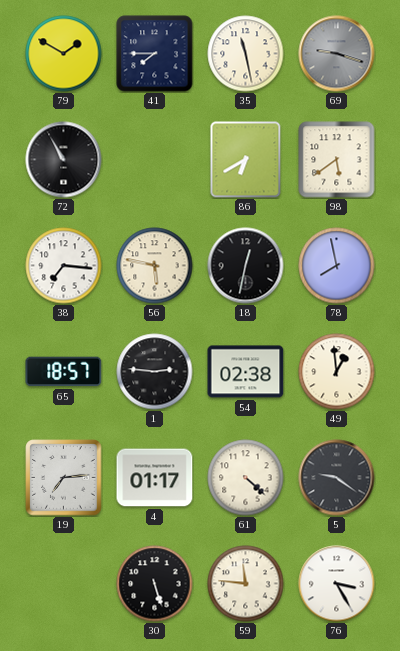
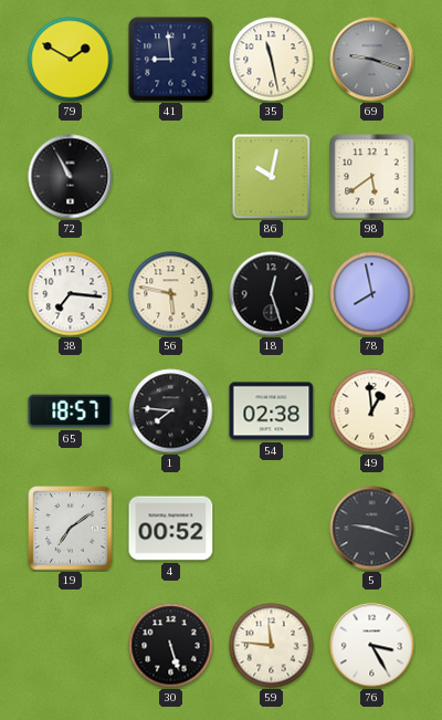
41: 7:45 -> 8:59
86: 6:40 -> 10:02
18: 12:32 -> 12:27
1: 2:46 -> 7:46
19: 7:14 -> 7:09
4: 01:17 -> 00:52
61: 4:22 -> none
5: 9:21 -> 9:18
